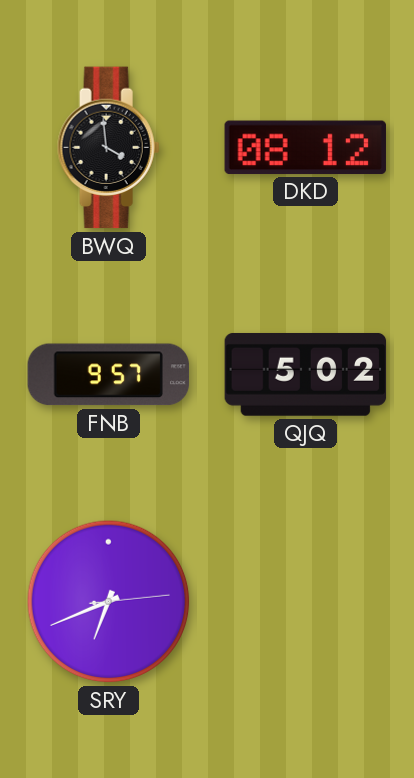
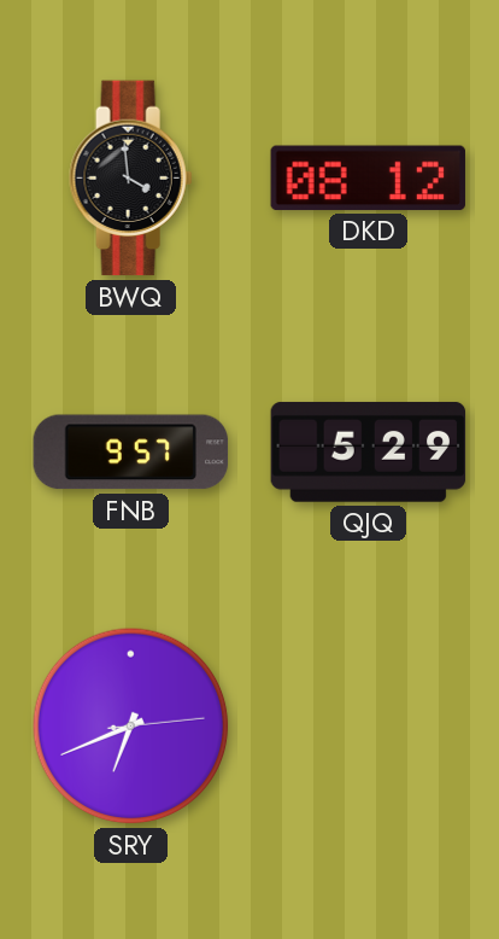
QJQ: 5:02 -> 5:29
